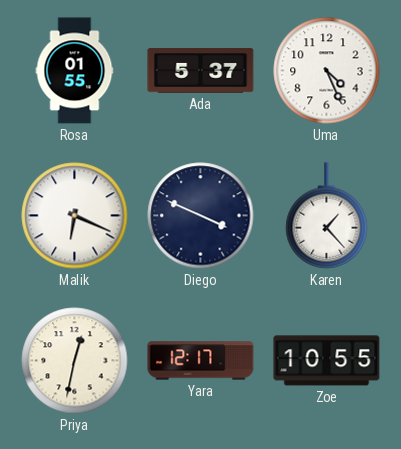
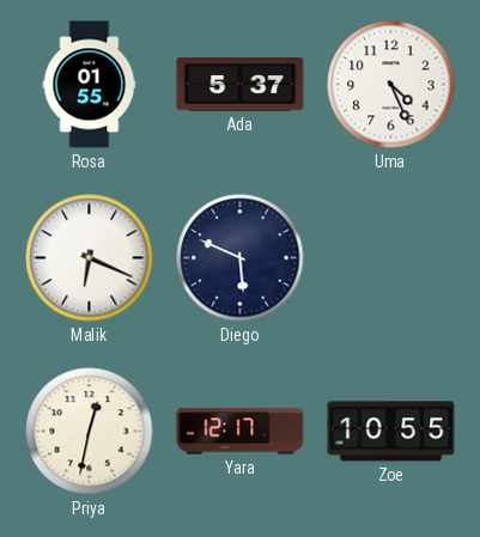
Diego: 3:49 -> 5:49
Karen: 1:23 -> none
